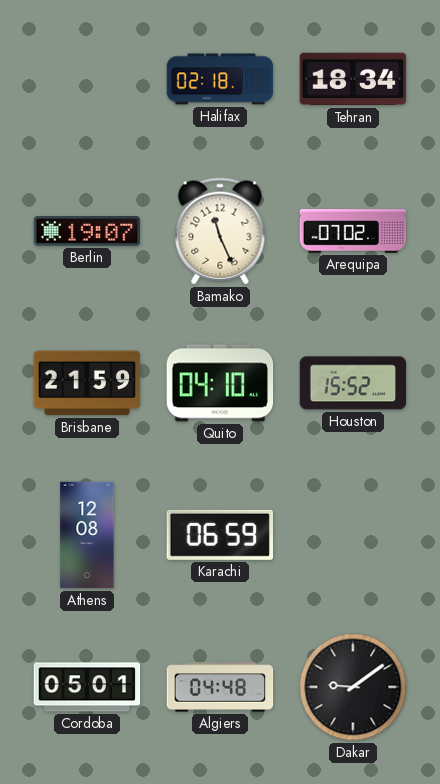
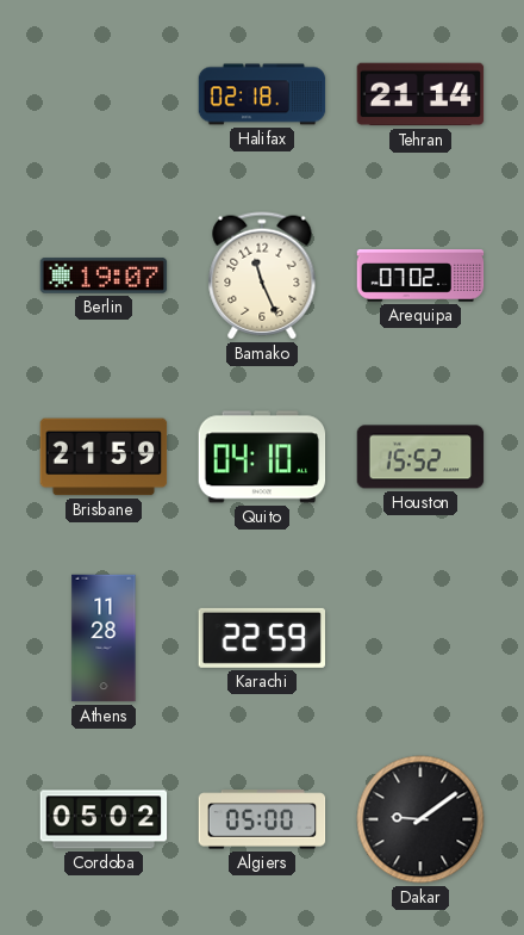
Tehran: 18:34 -> 21:14
Athens: 12:08 -> 11:28
Karachi: 06:59 -> 22:59
Cordoba: 05:01 -> 05:02
Algiers: 04:48 -> 05:00
